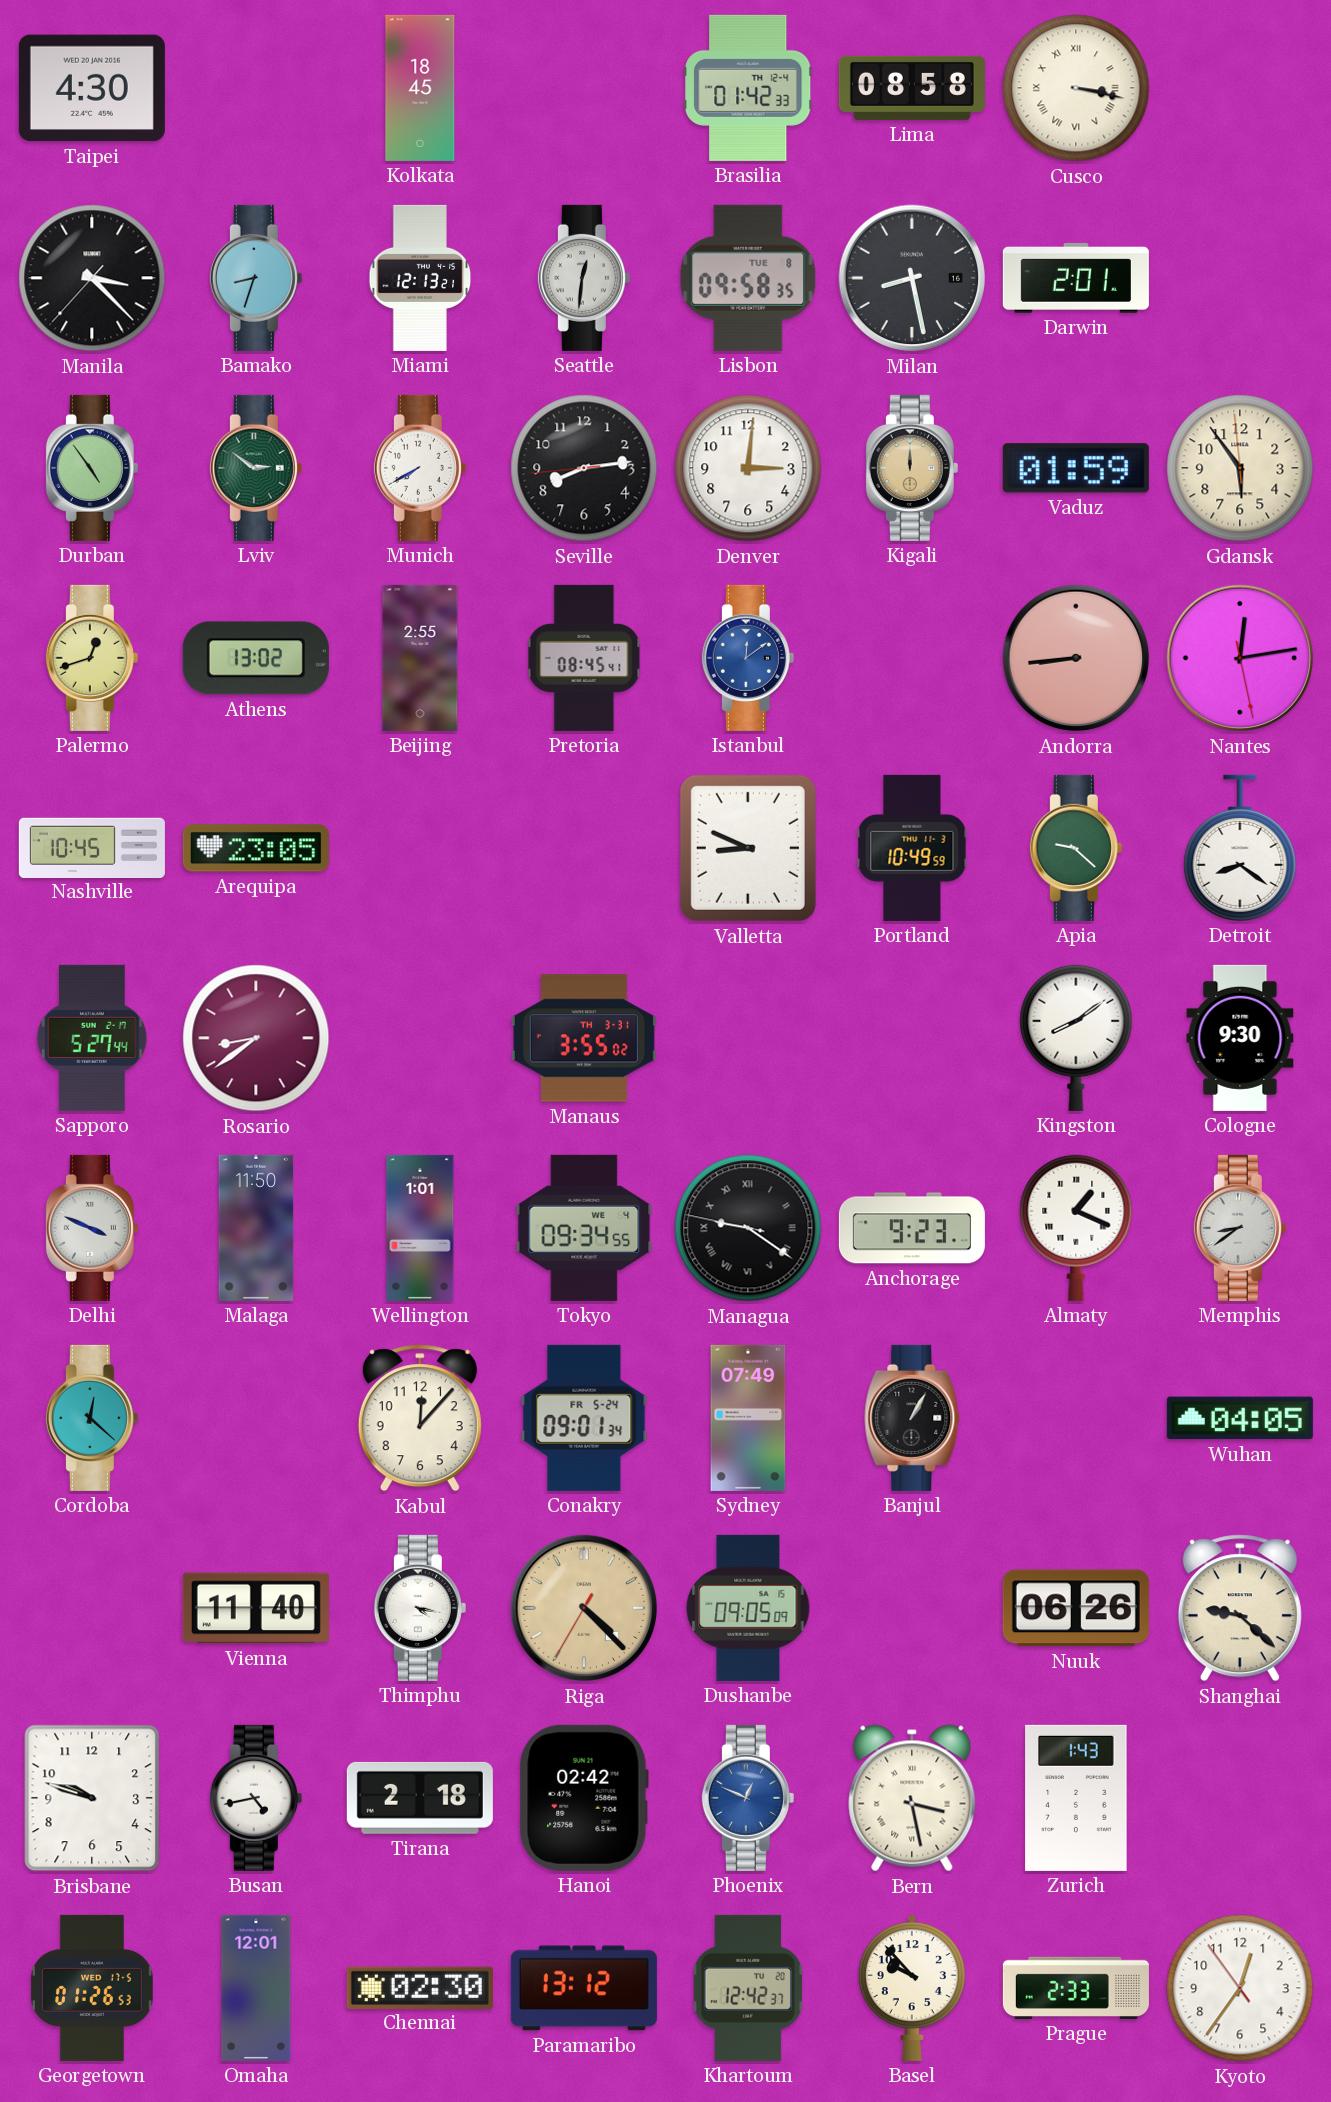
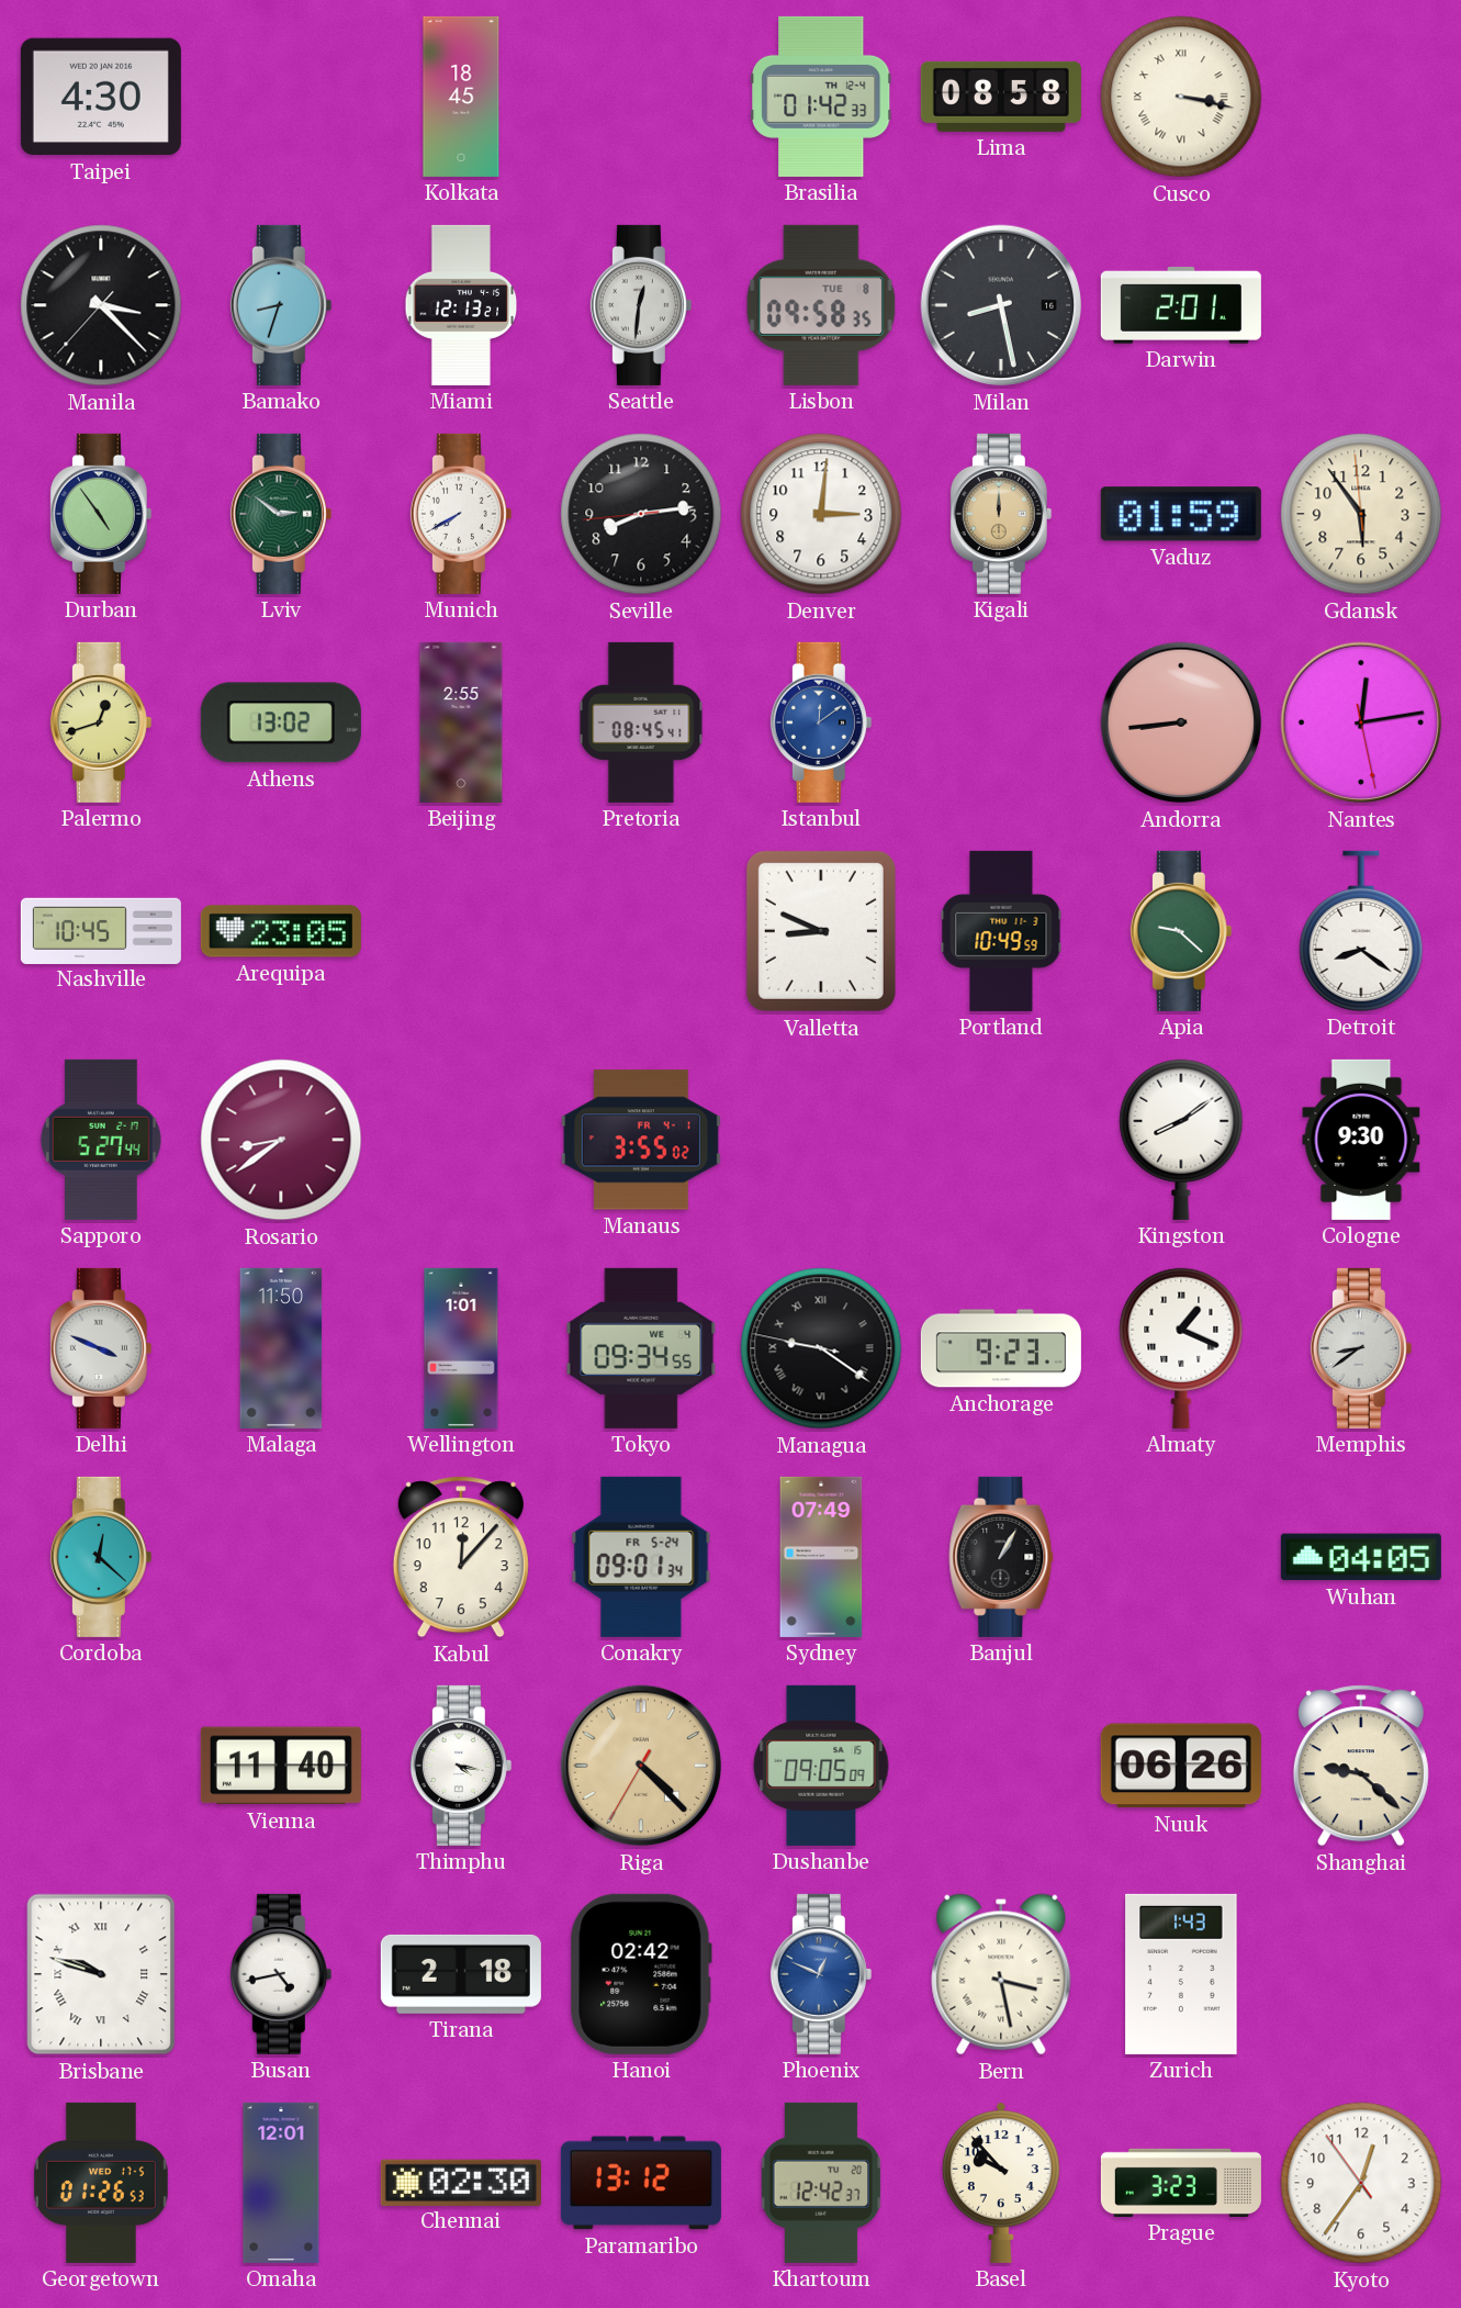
Manaus date: TH 3-31 -> FR 4-1
Brisbane numerals: Arabic -> Roman
Prague: 2:33 -> 3:23
